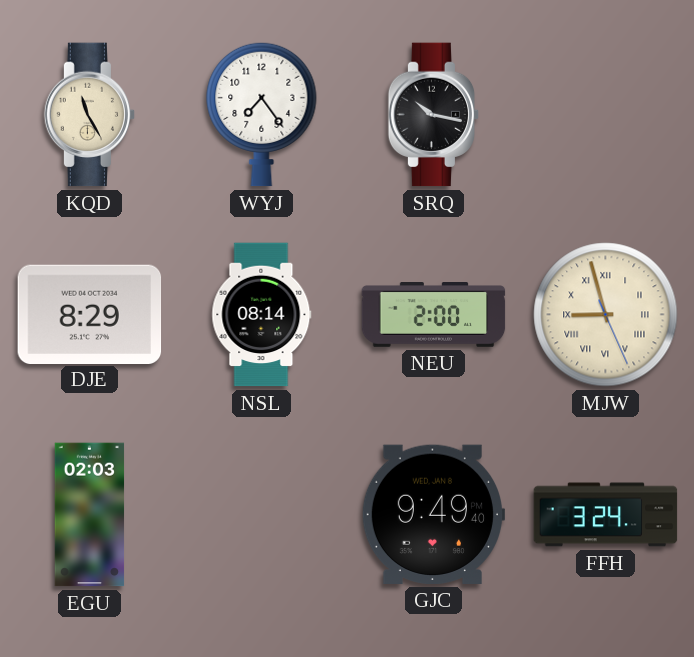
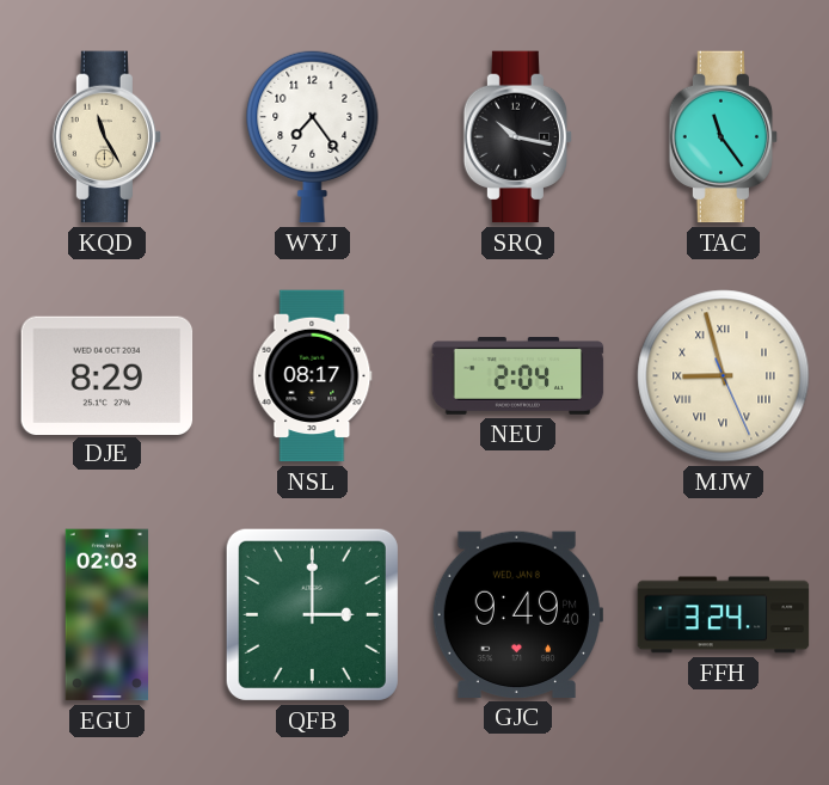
TAC: none -> 11:24
NSL: 08:14 -> 08:17
NEU: 2:00 -> 2:04
QFB: none -> 3:00
